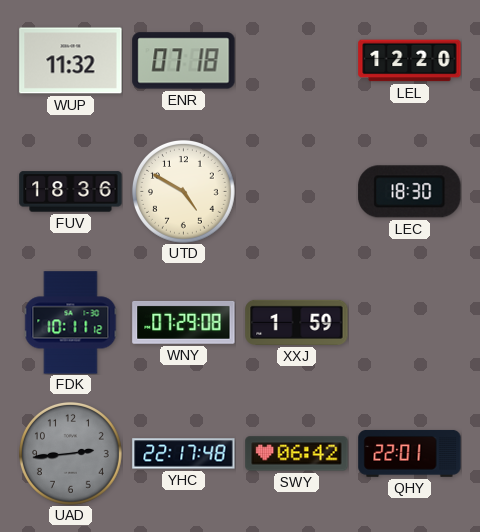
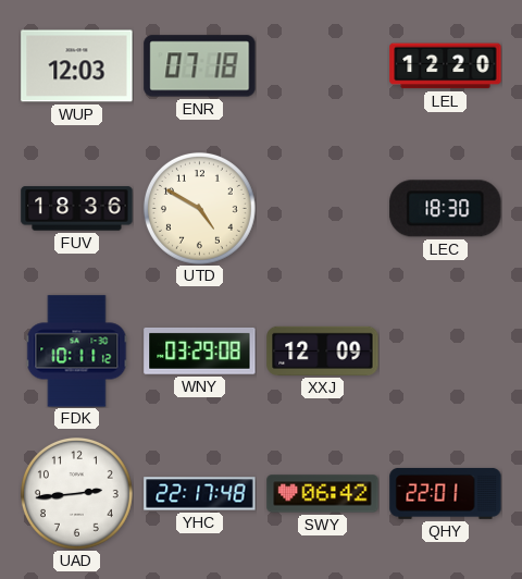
WUP: 11:32 -> 12:03
WNY: 07:29 -> 03:29
XXJ: 1:59 -> 12:09
UAD dial: grey -> white
